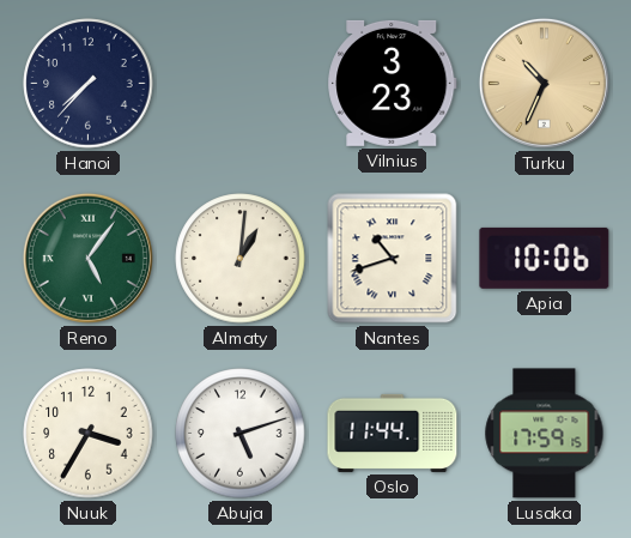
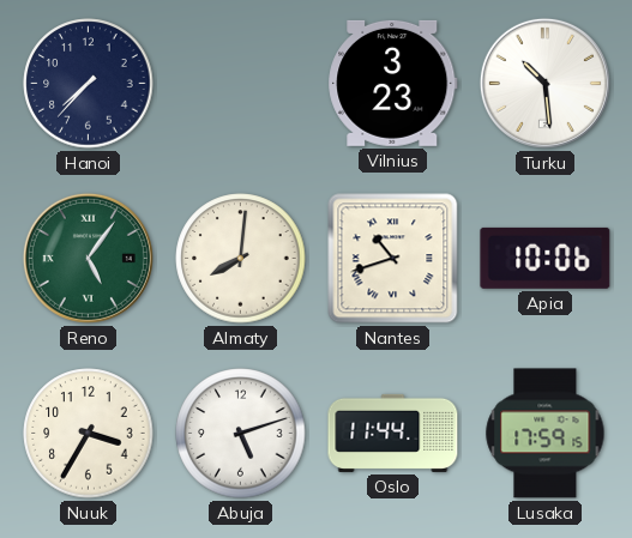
Turku: 10:34 -> 10:29
Turku dial: champagne -> white
Almaty: 1:01 -> 8:01
